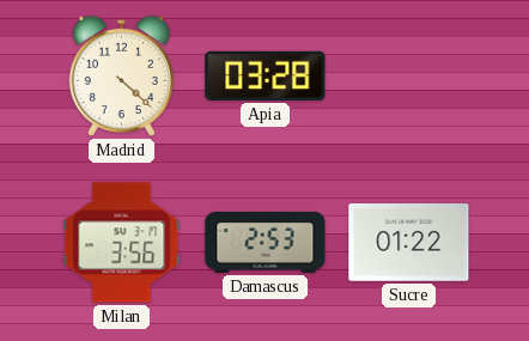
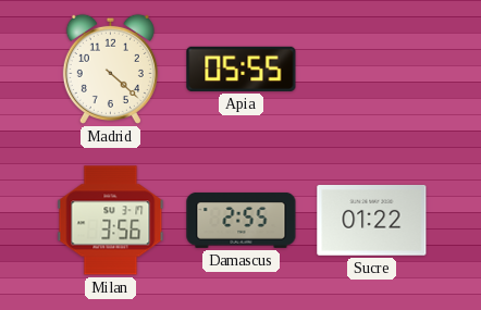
Apia: 03:28 -> 05:55
Damascus: 2:53 -> 2:55
